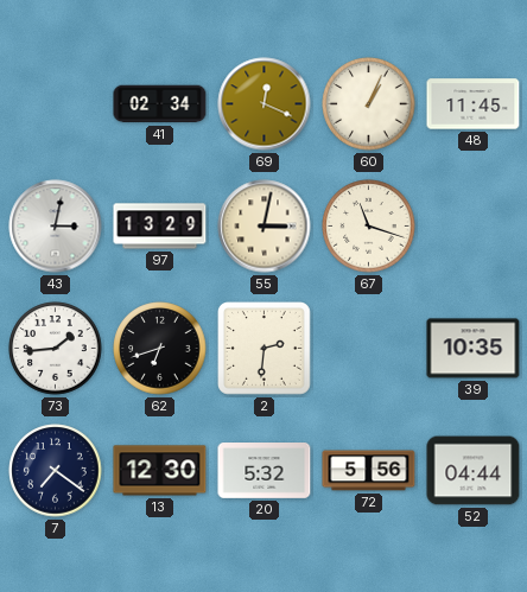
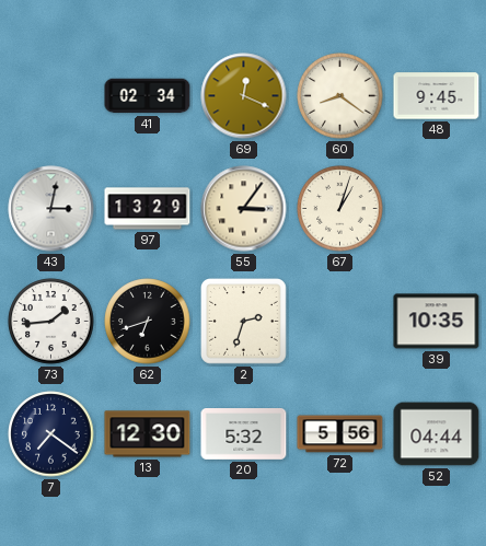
60: 1:04 -> 8:21
48: 11:45 -> 9:45
55: 3:02 -> 3:06
67: 11:18 -> 1:03
2: 2:31 -> 2:33
